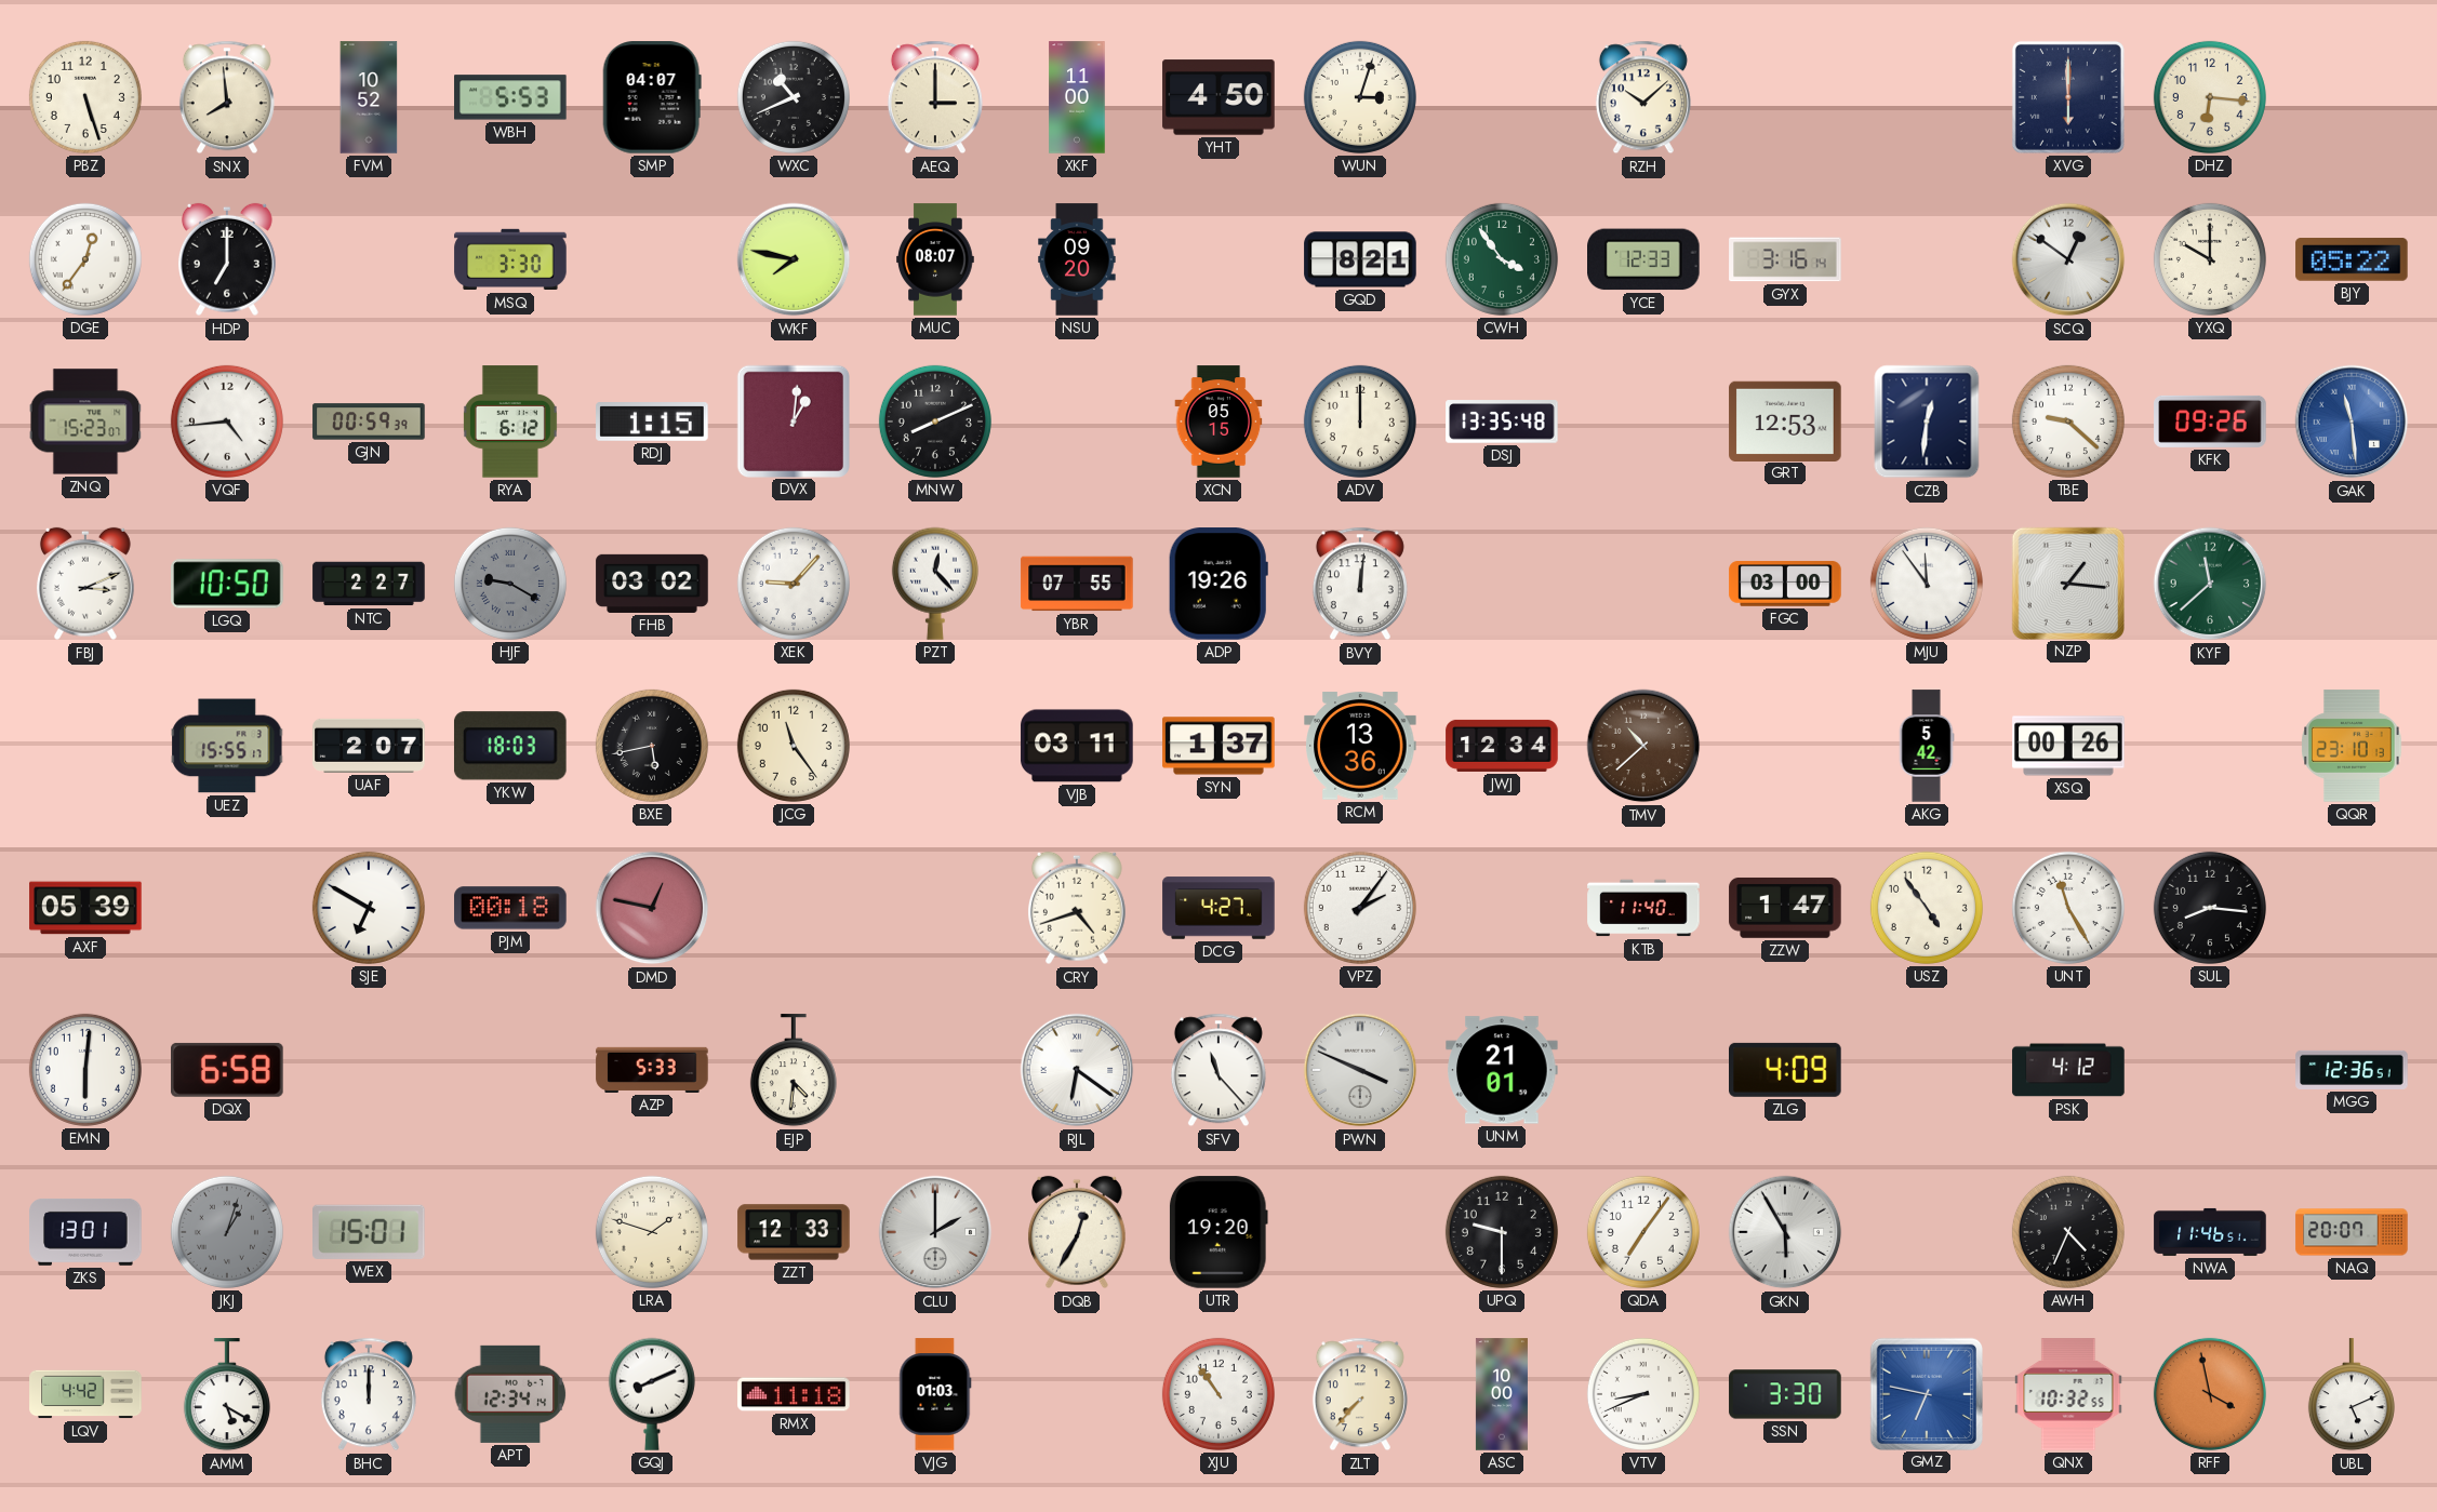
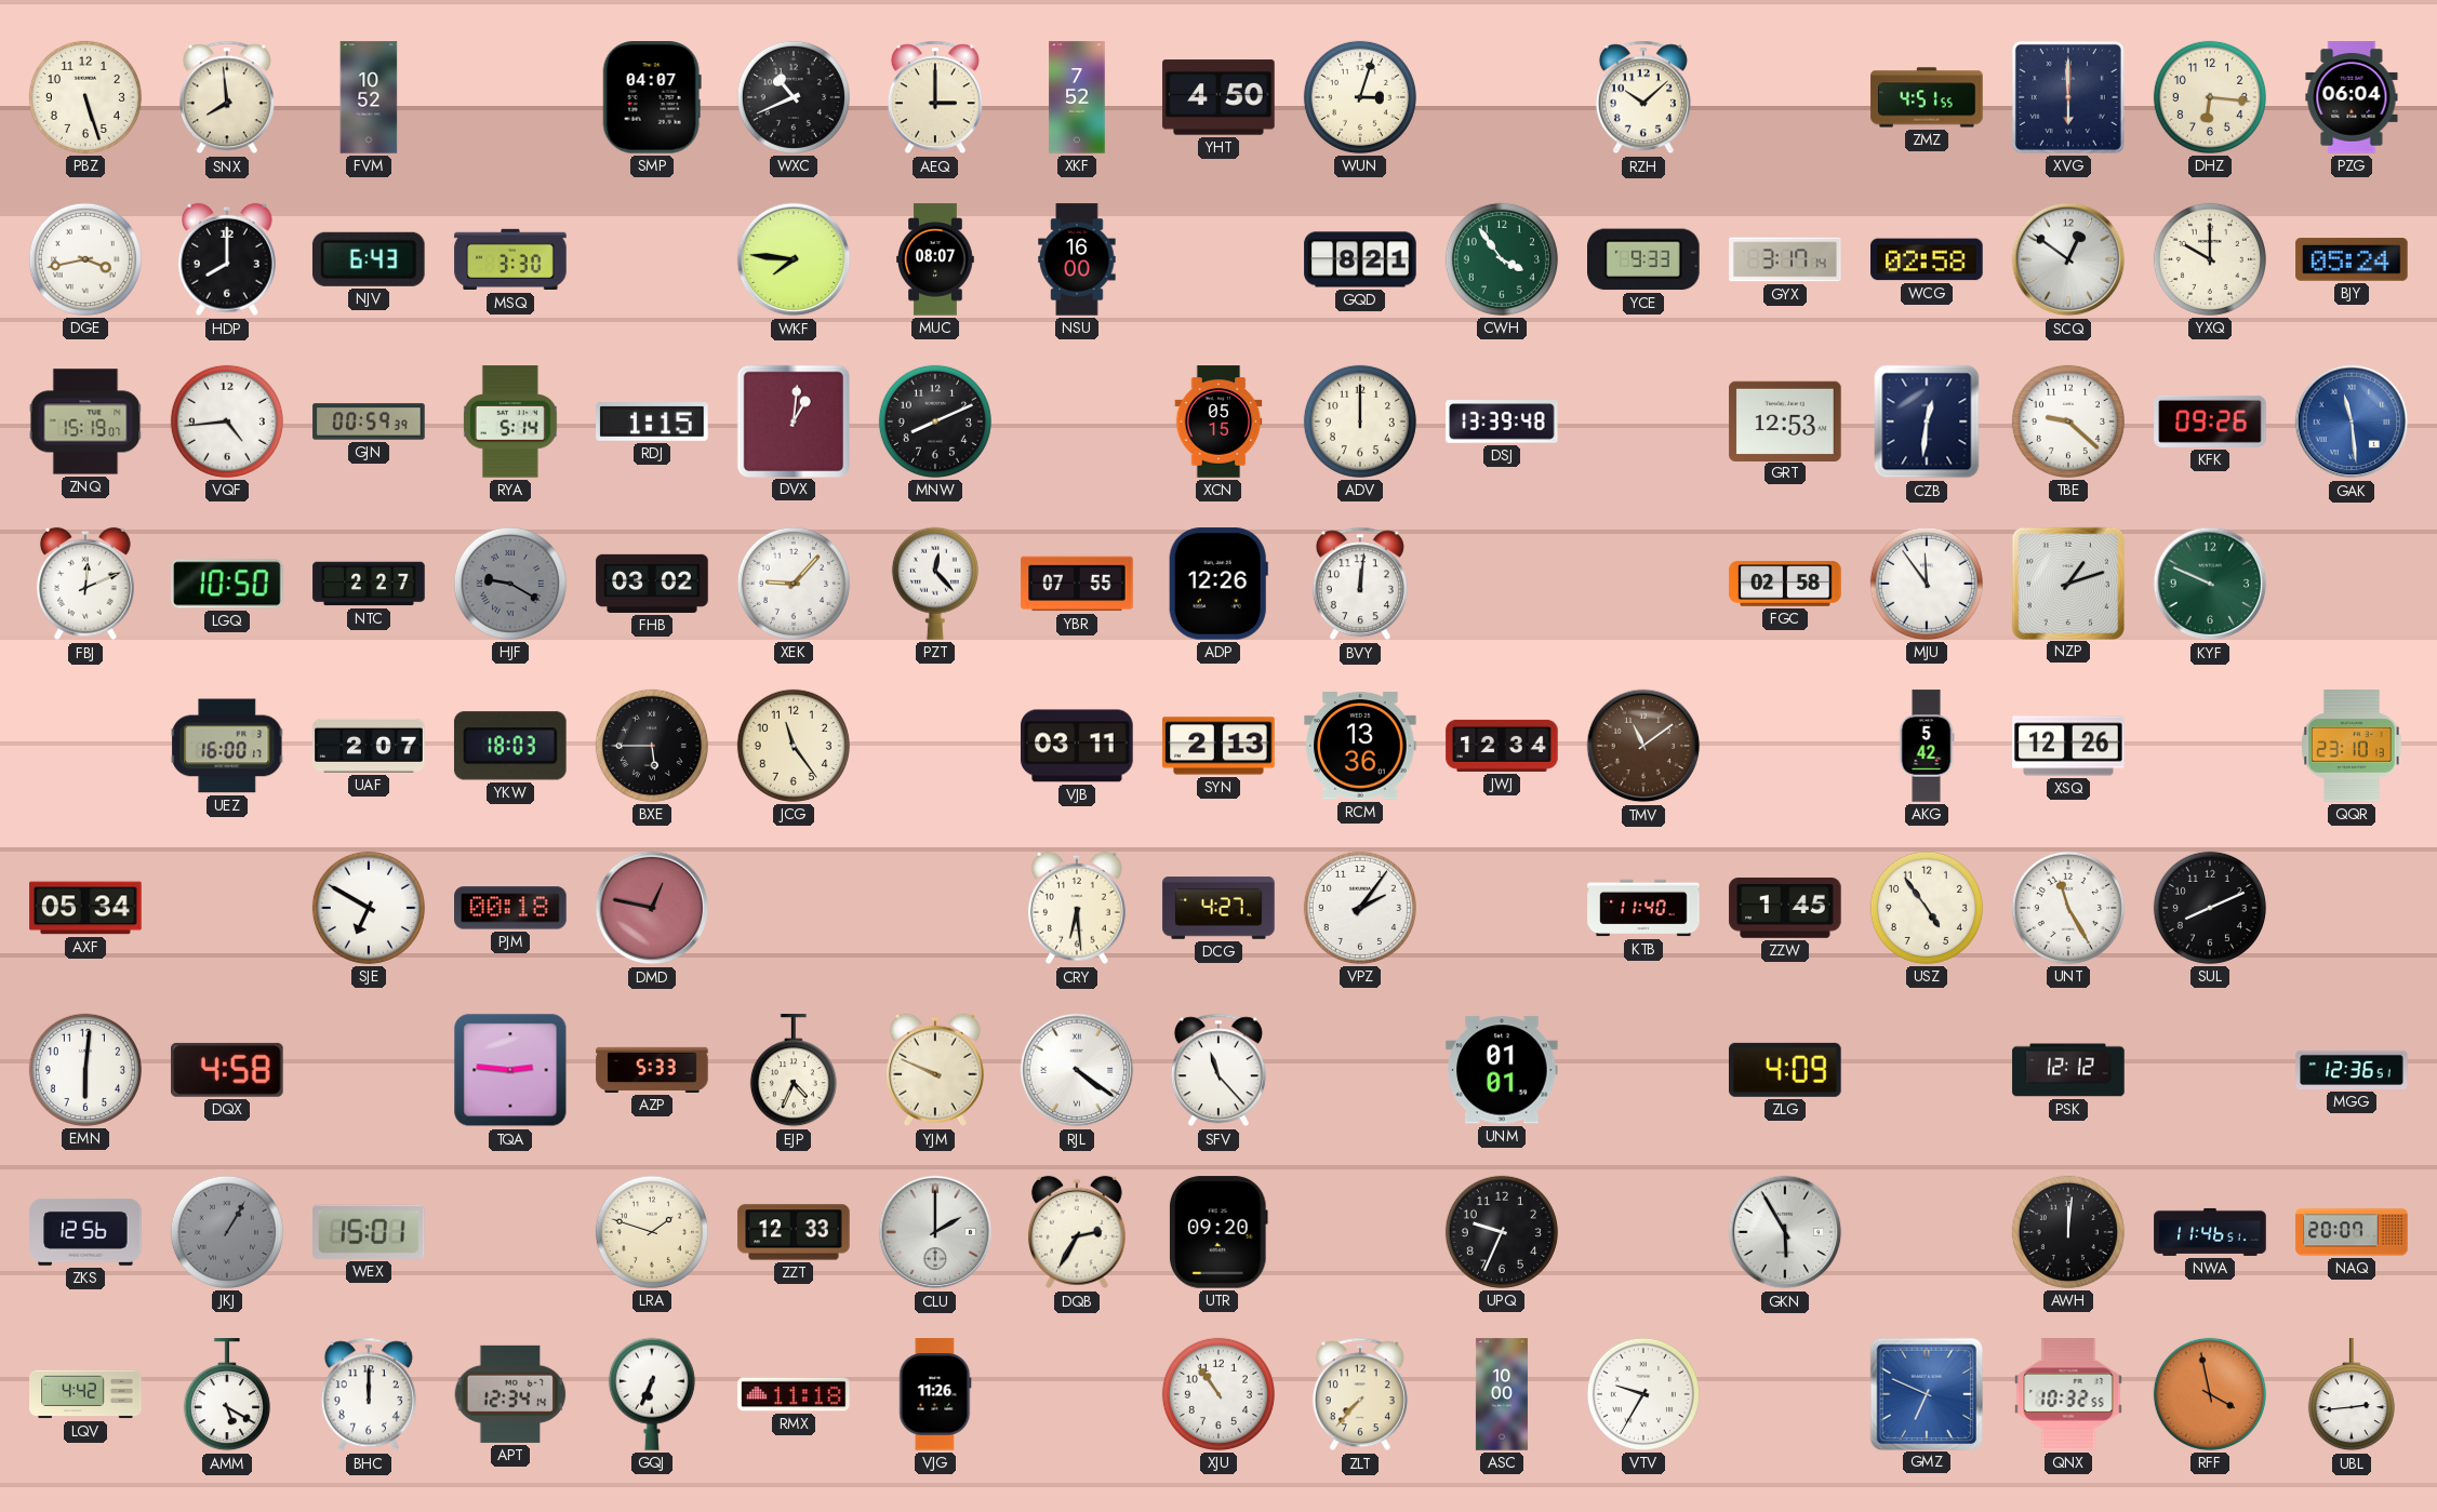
WBH: 5:53 -> none
XKF: 11:00 -> 7:52
ZMZ: none -> 4:51
PZG: none -> 06:04
DGE: 12:36 -> 3:43
HDP: 7:00 -> 8:00
NJV: none -> 6:43
WKF: 7:47 -> 7:46
NSU: 09:20 -> 16:00
YCE: 12:33 -> 9:33
GYX: 3:16 -> 3:17
WCG: none -> 02:58
BJY: 05:22 -> 05:24
ZNQ: 15:23 -> 15:19
RYA: 6:12 -> 5:14
DSJ: 13:35 -> 13:39
FBJ: 3:11 -> 12:11
ADP: 19:26 -> 12:26
FGC: 03:00 -> 02:58
NZP: 1:16 -> 1:12
KYF: 11:38 -> 9:49
UEZ: 15:55 -> 16:00
BXE: 5:43 -> 5:45
SYN: 1:37 -> 2:13
TMV: 10:38 -> 11:09
XSQ: 00:26 -> 12:26
AXF: 05:39 -> 05:34
CRY: 4:42 -> 6:29
ZZW: 1:47 -> 1:45
SUL: 8:16 -> 8:11
DQX: 6:58 -> 4:58
TQA: none -> 2:46
EJP: 4:31 -> 4:34
YJM: none -> 9:49
RJL: 6:21 -> 4:21
PWN: 3:49 -> none
UNM: 21:01 -> 01:01
PSK: 4:12 -> 12:12
ZKS: 13:01 -> 12:56
JKJ: 1:03 -> 1:05
DQB: 12:35 -> 2:35
UTR: 19:20 -> 09:20
UPQ: 9:30 -> 9:34
QDA: 7:06 -> none
AWH: 4:34 -> 12:01
GQJ: 8:11 -> 6:34
VJG: 01:03 -> 11:26
VTV: 8:41 -> 9:35
SSN: 3:30 -> none
GMZ: 6:47 -> 6:49
UBL: 5:11 -> 2:44
